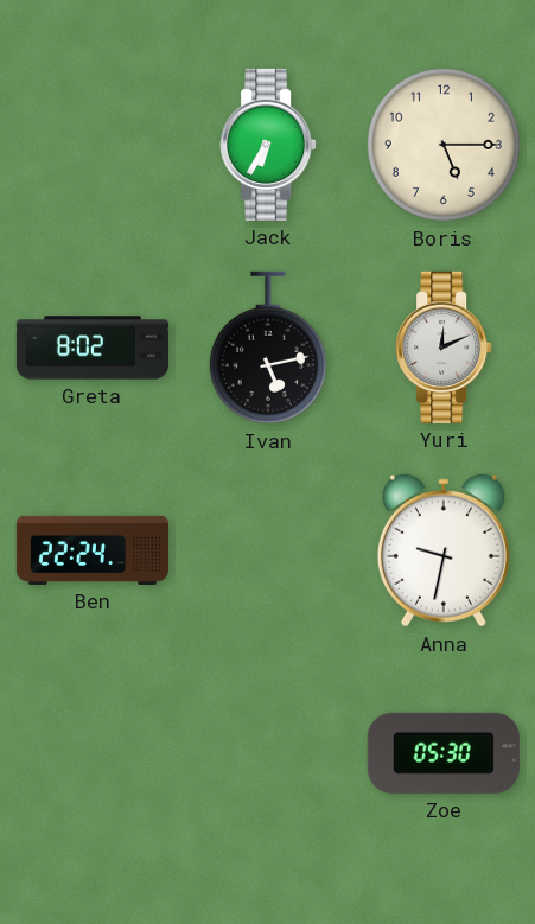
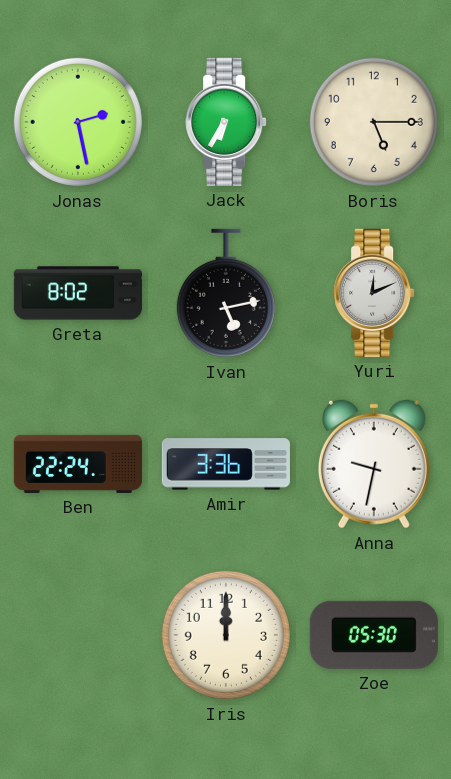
Jonas: none -> 2:28
Amir: none -> 3:36
Iris: none -> 12:00
